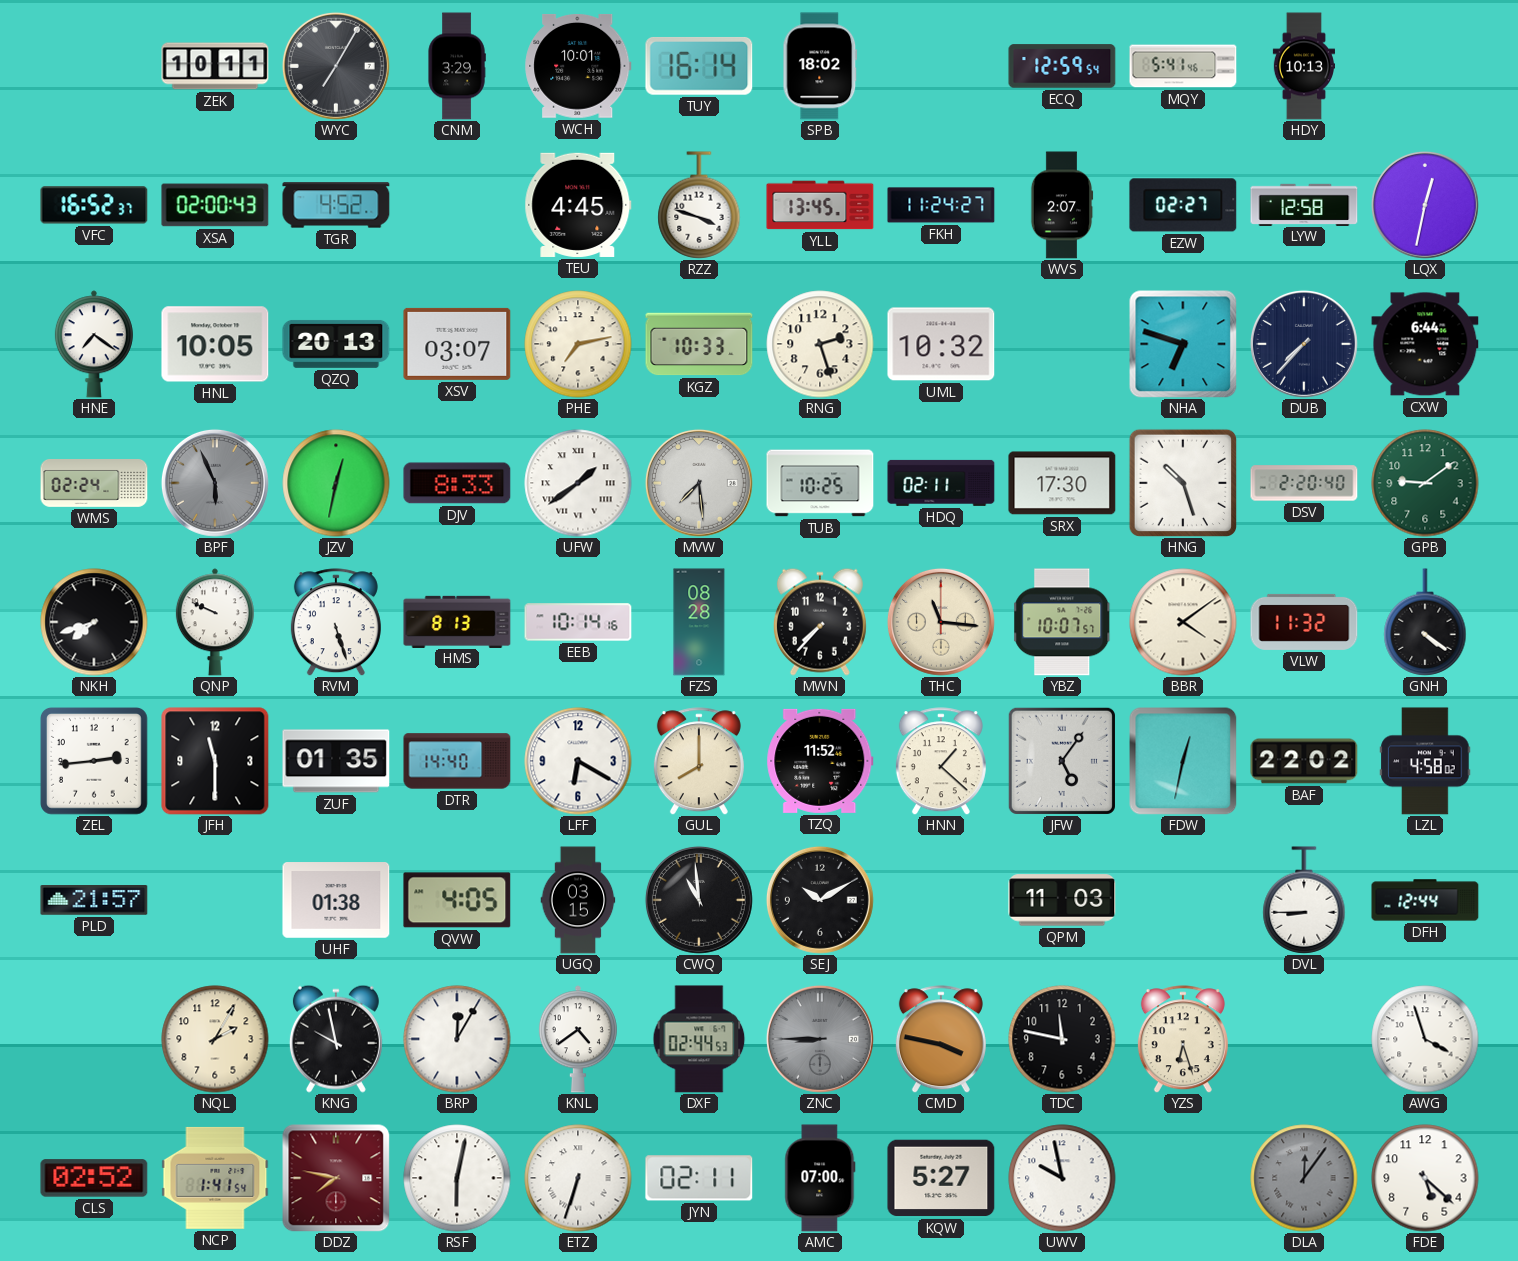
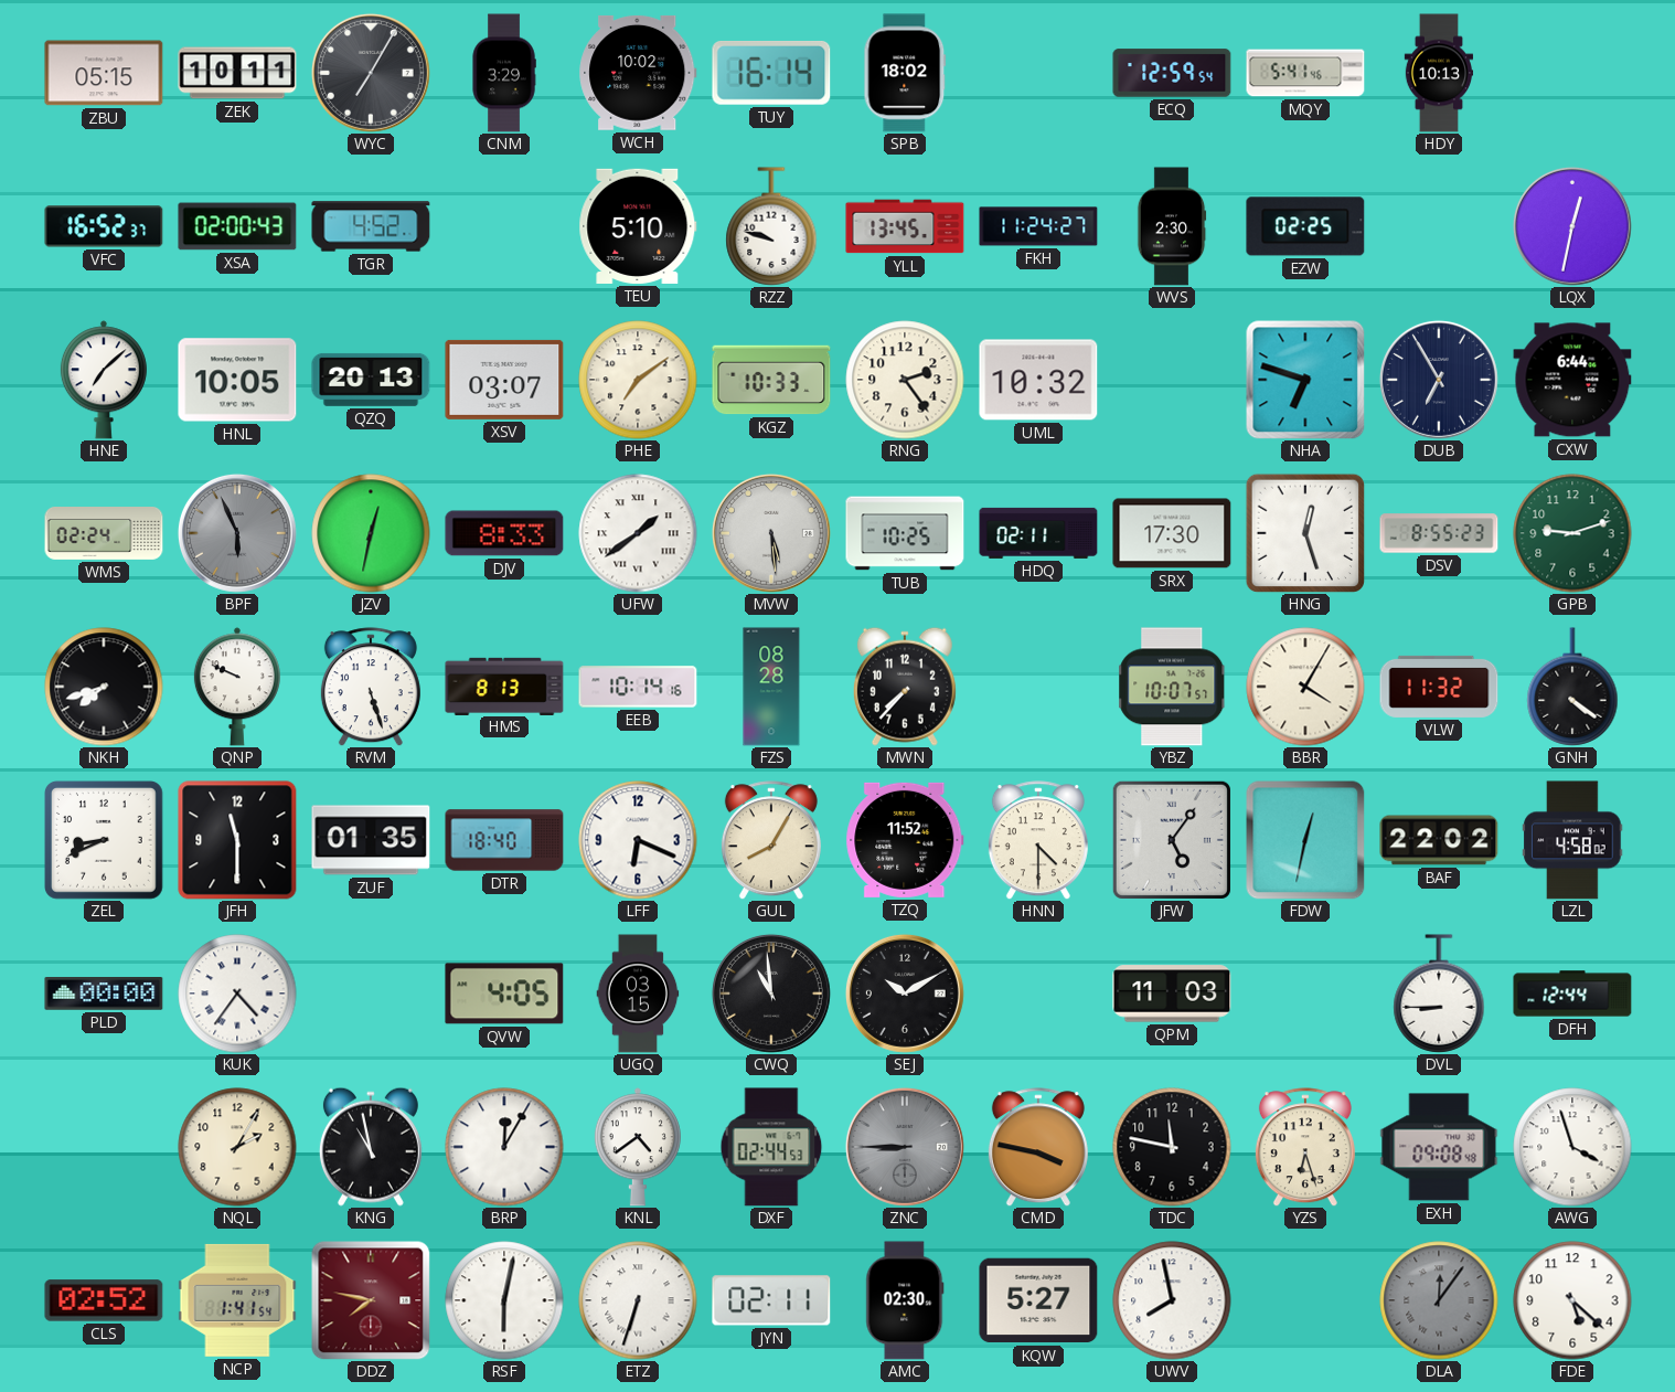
ZBU: none -> 05:15
WCH: 10:01 -> 10:02
TEU: 4:45 -> 5:10
RZZ: 3:48 -> 9:48
WVS: 2:07 -> 2:30
EZW: 02:27 -> 02:25
LYW: 12:58 -> none
HNE: 7:21 -> 7:08
PHE: 7:13 -> 7:09
RNG: 2:27 -> 2:24
DUB: 7:37 -> 6:55
MVW: 7:29 -> 5:29
HNG: 10:27 -> 12:27
DSV: 2:20 -> 8:55
GPB: 9:09 -> 9:12
THC: 11:16 -> none
BBR: 4:09 -> 4:05
ZEL: 2:44 -> 8:41
DTR: 14:40 -> 18:40
LFF: 6:20 -> 6:19
GUL: 8:00 -> 8:05
HNN: 1:22 -> 4:30
PLD: 21:57 -> 00:00
KUK: none -> 4:36
UHF: 01:38 -> none
KNG: 9:58 -> 10:58
EXH: none -> 09:08
AMC: 07:00 -> 02:30
UWV: 9:58 -> 7:58
